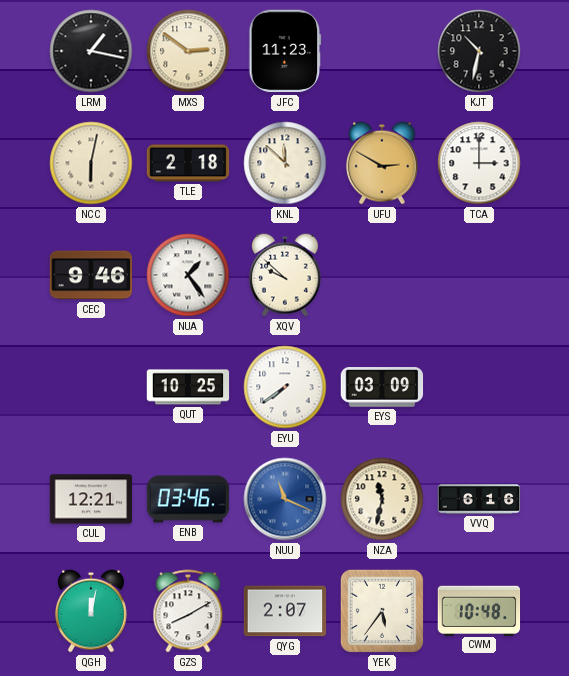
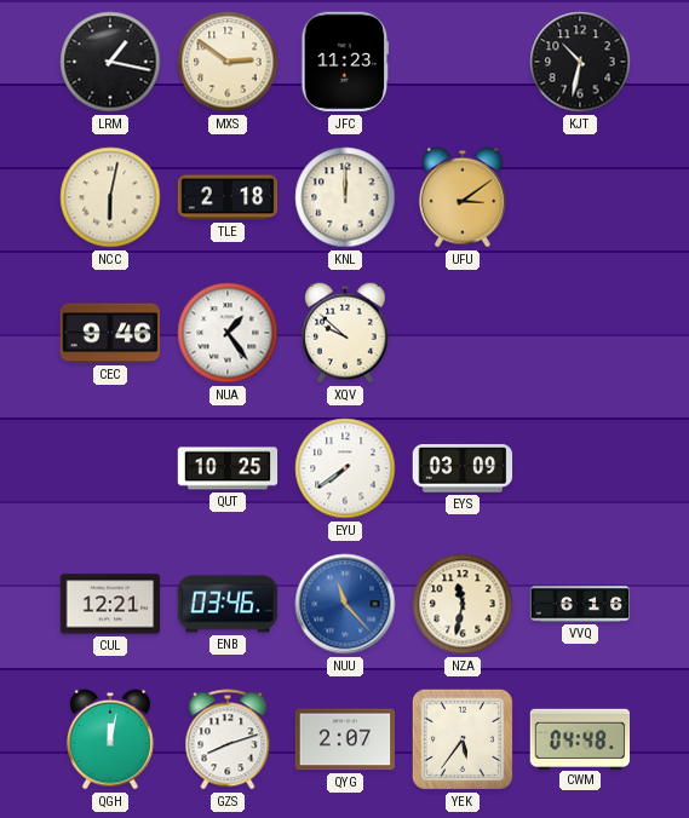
KNL: 11:52 -> 12:00
UFU: 2:50 -> 3:09
TCA: 3:00 -> none
NUU: 11:19 -> 11:23
GZS: 8:10 -> 8:12
CWM: 10:48 -> 04:48
